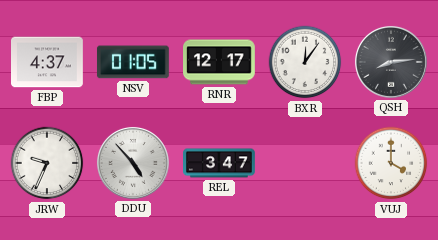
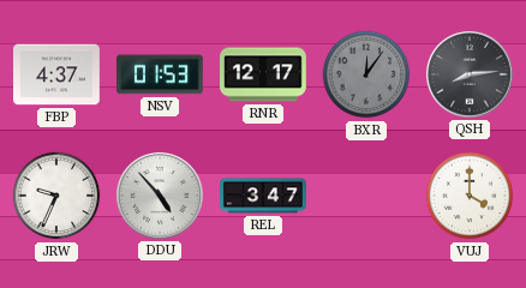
NSV: 01:05 -> 01:53
BXR dial: white -> grey
